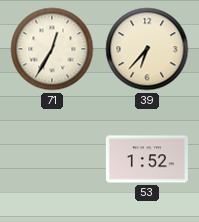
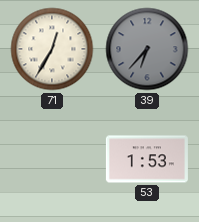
39 dial: cream -> grey
53: 1:52 -> 1:53
